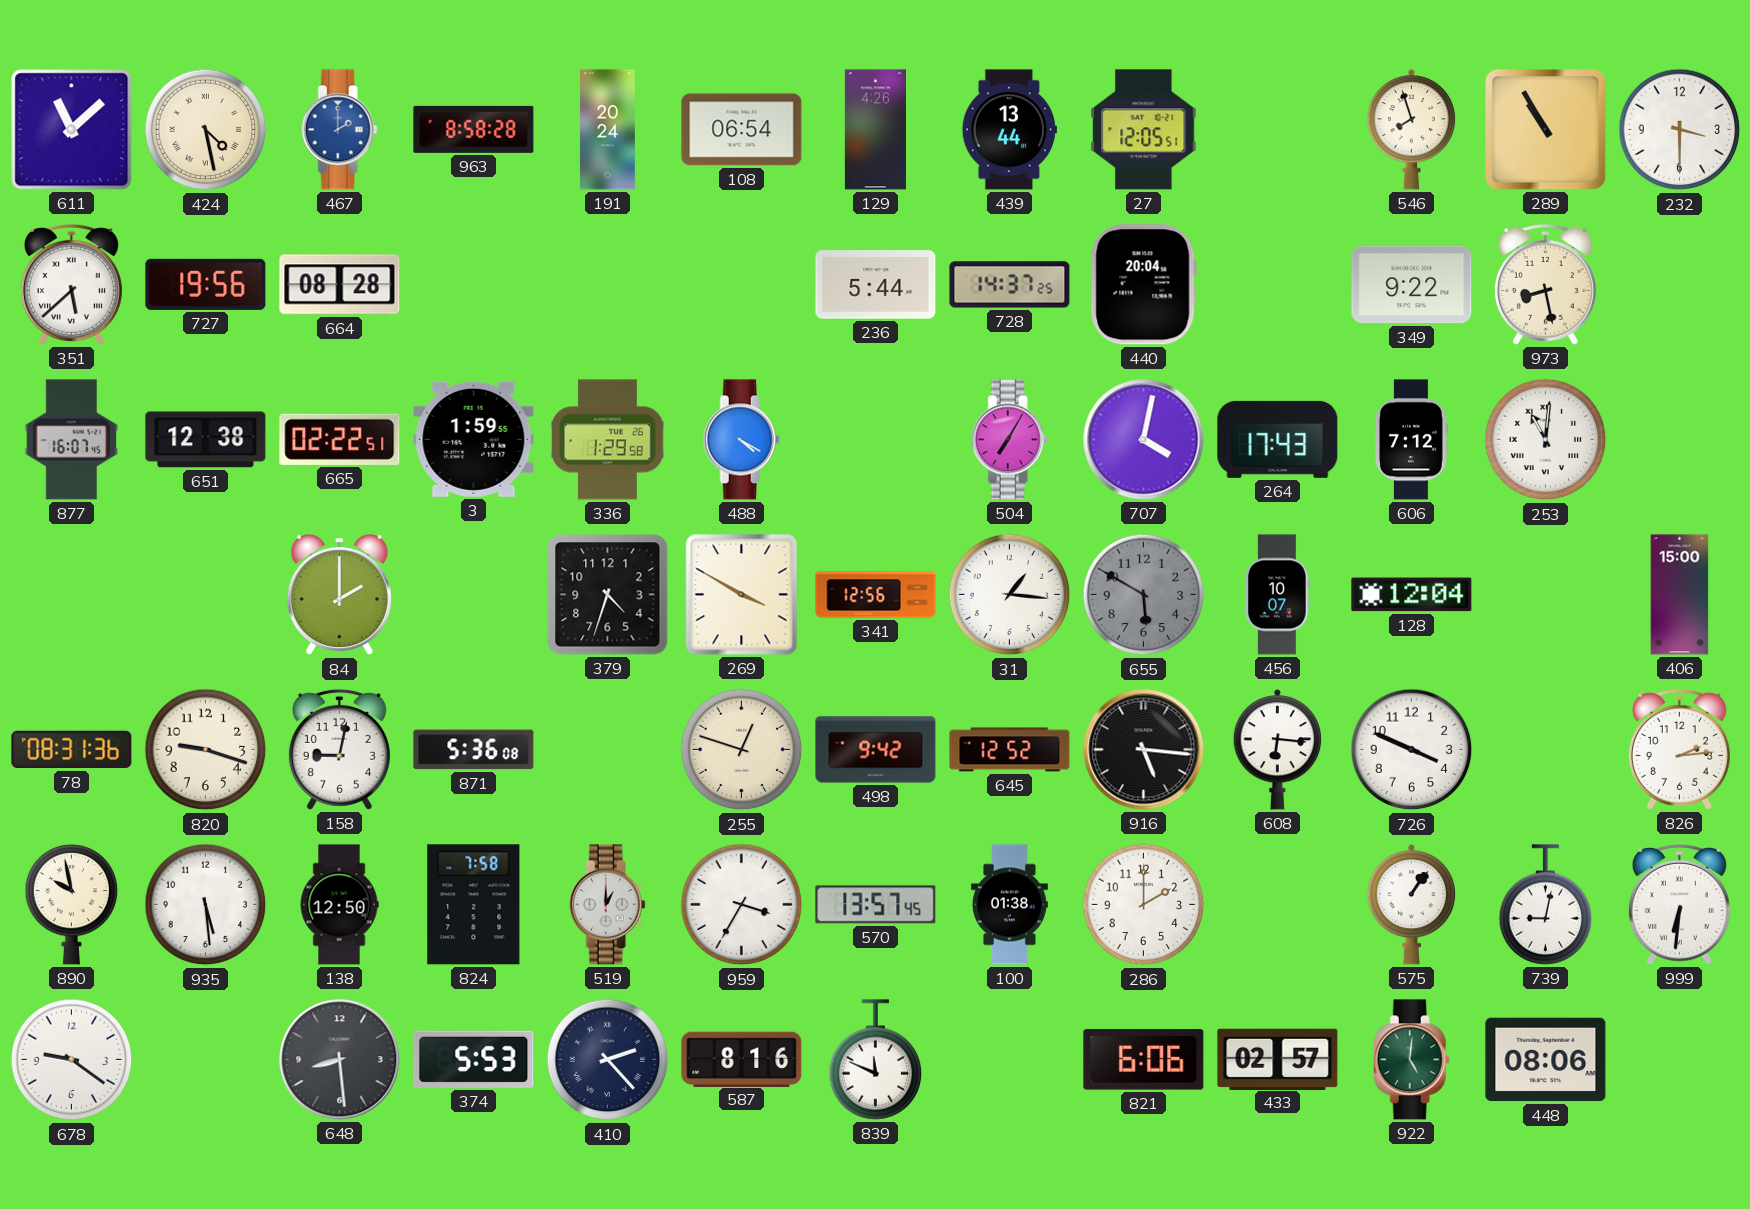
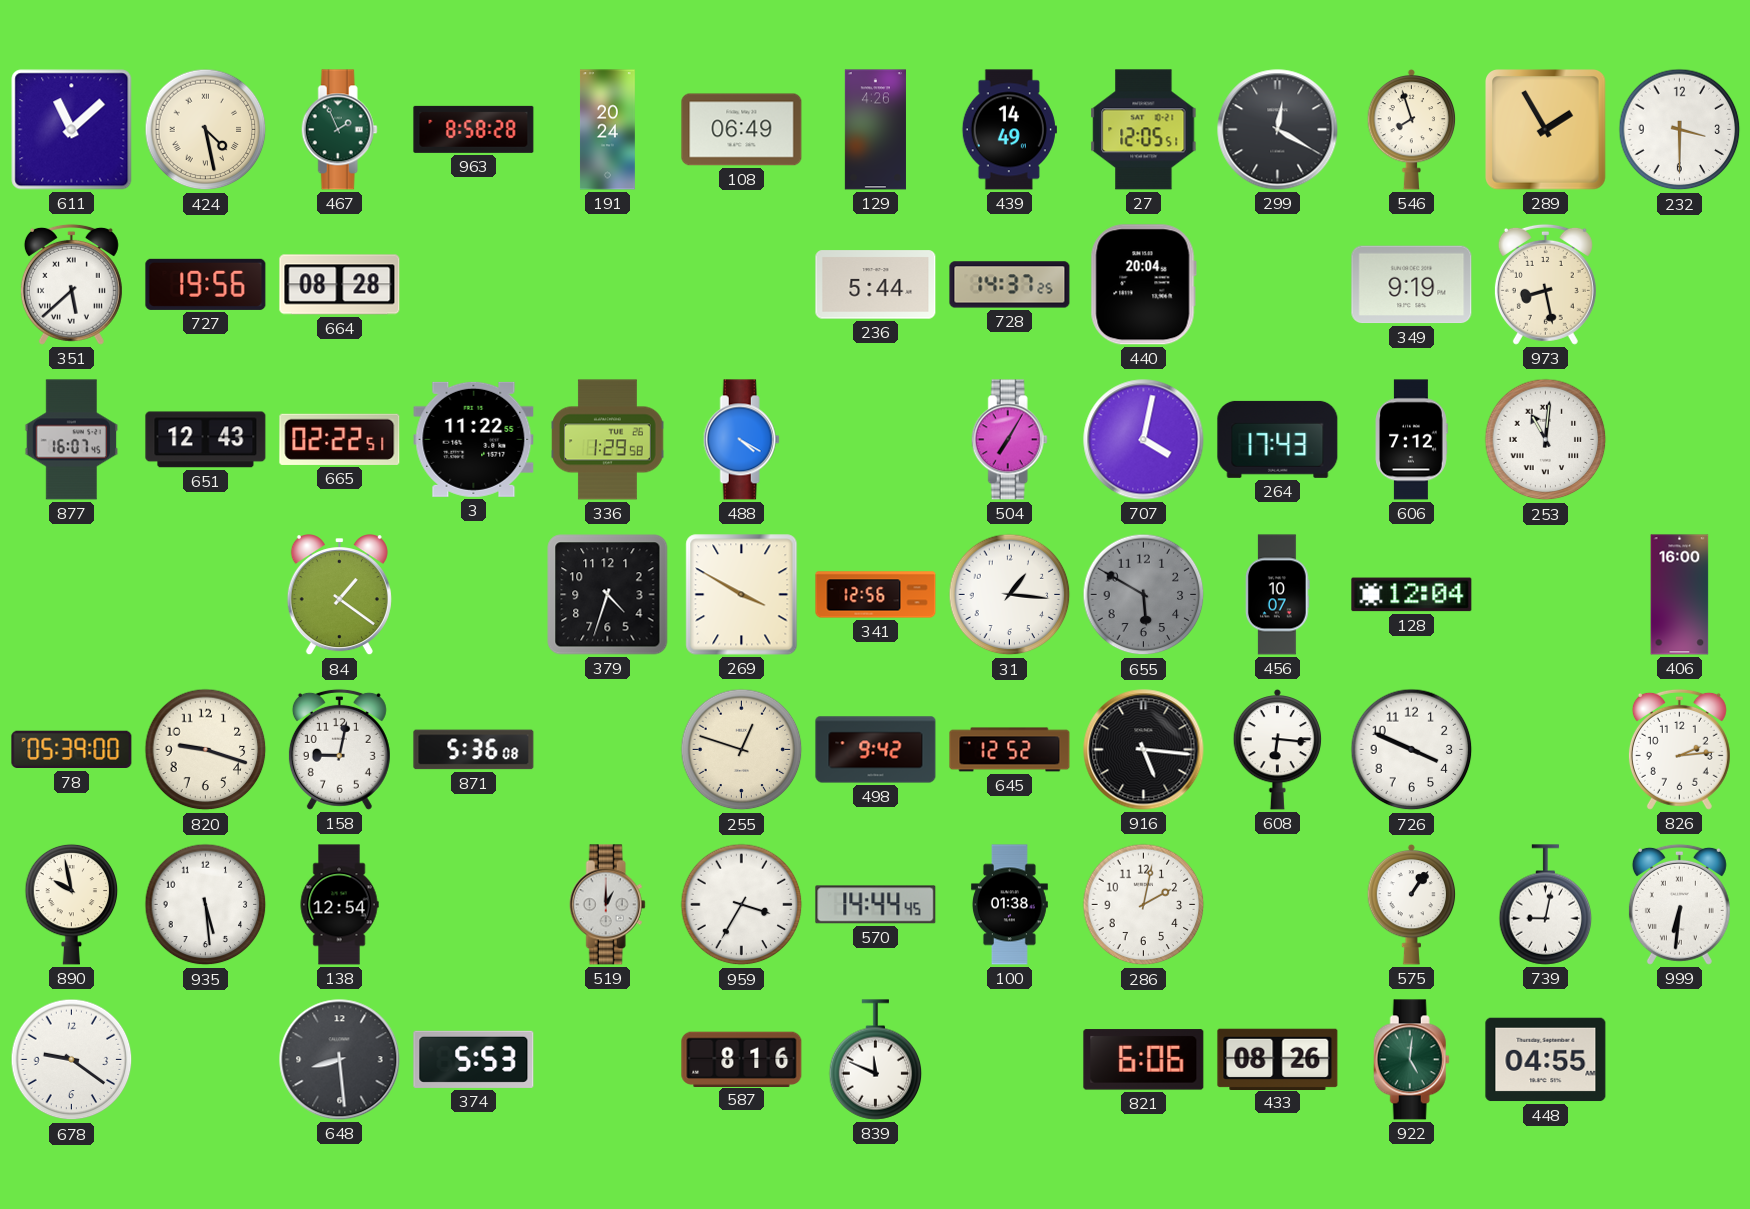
467: 2:00 -> 1:56
467 dial: blue -> green
108: 06:54 -> 06:49
439: 13:44 -> 14:49
299: none -> 12:20
289: 10:55 -> 1:55
349: 9:22 -> 9:19
651: 12:38 -> 12:43
3: 1:59 -> 11:22
84: 2:00 -> 1:21
406: 15:00 -> 16:00
78: 08:31 -> 05:39
138: 12:50 -> 12:54
824: 7:58 -> none
570: 13:57 -> 14:44
286: 2:00 -> 2:02
410: 2:23 -> none
433: 02:57 -> 08:26
448: 08:06 -> 04:55
